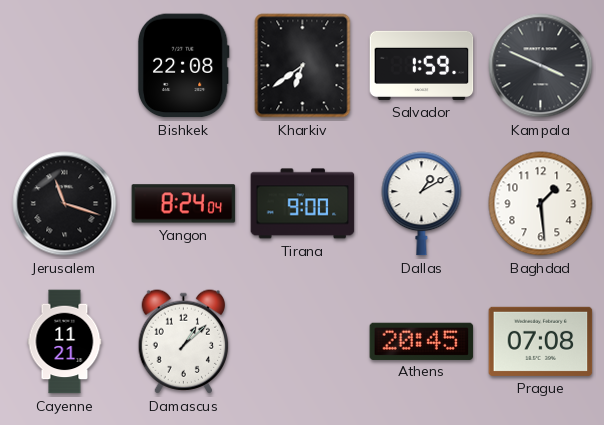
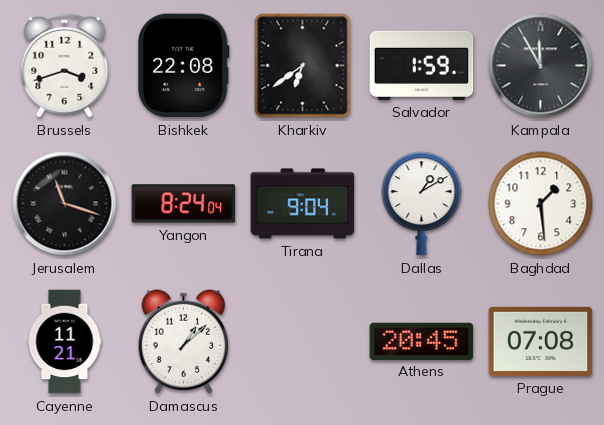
Brussels: none -> 3:42
Kampala: 3:49 -> 11:55
Tirana: 9:00 -> 9:04
